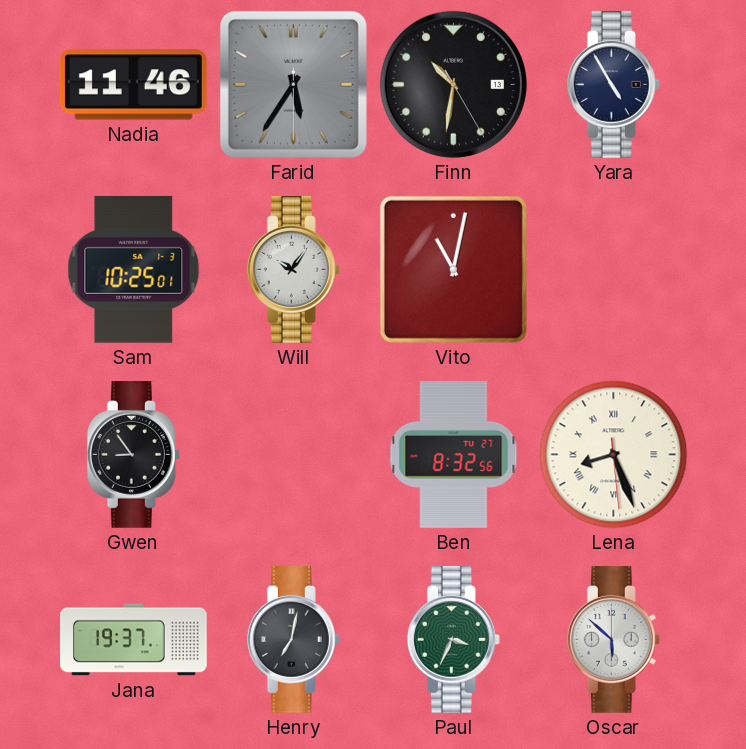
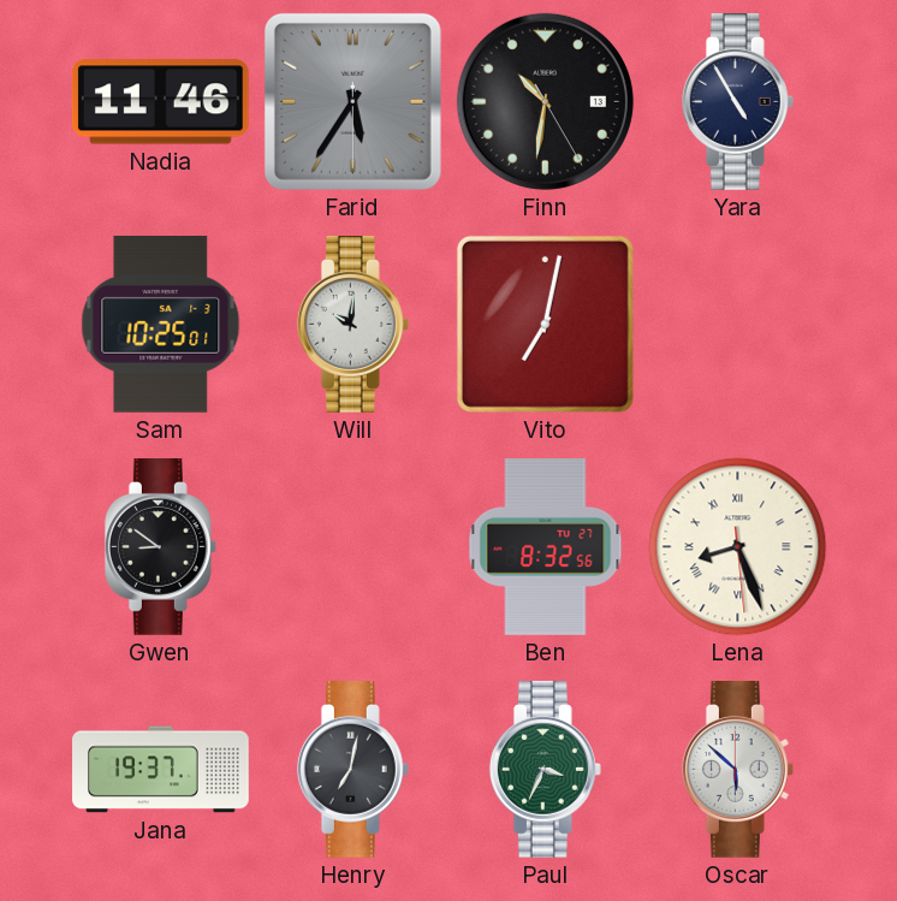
Will: 10:06 -> 10:01
Vito: 11:02 -> 7:02
Gwen: 8:54 -> 8:51
